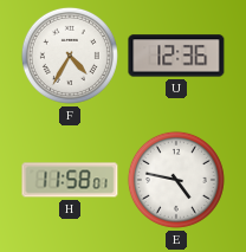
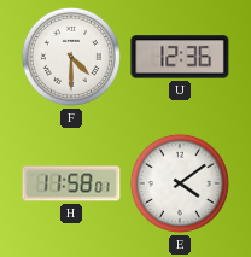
F: 4:35 -> 4:30
E: 4:47 -> 4:09
